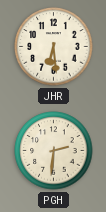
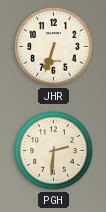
JHR: 6:29 -> 6:33
